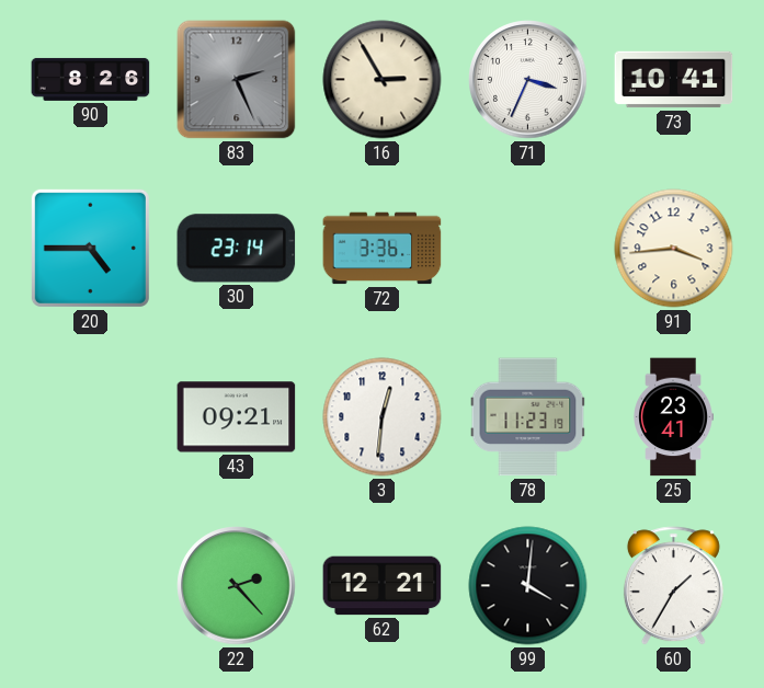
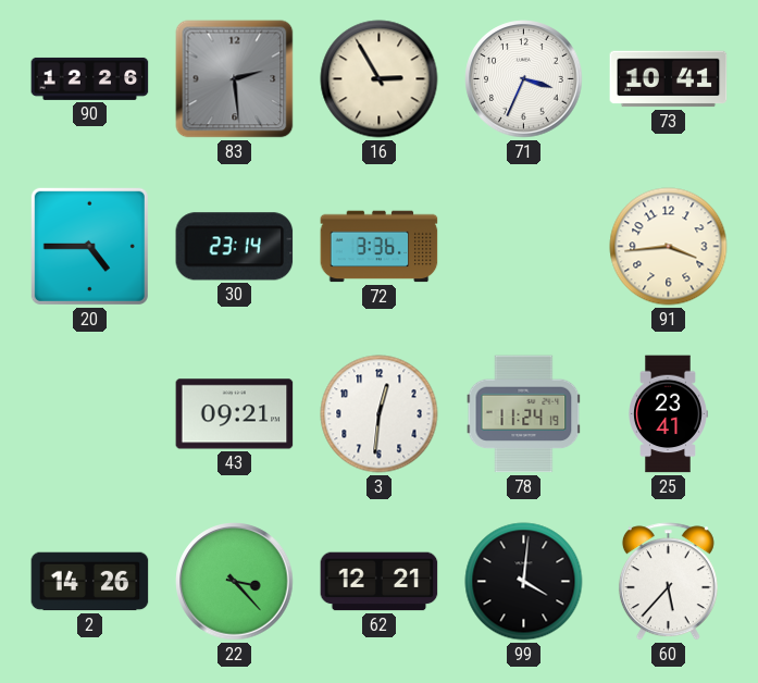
90: 8:26 -> 12:26
83: 2:26 -> 2:29
78: 11:23 -> 11:24
2: none -> 14:26
22: 2:23 -> 3:23
60: 1:35 -> 5:37
